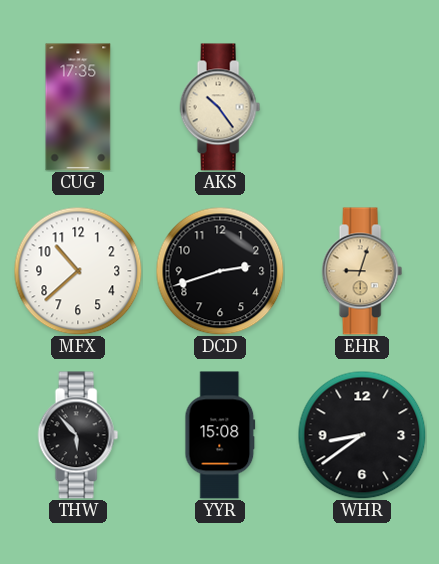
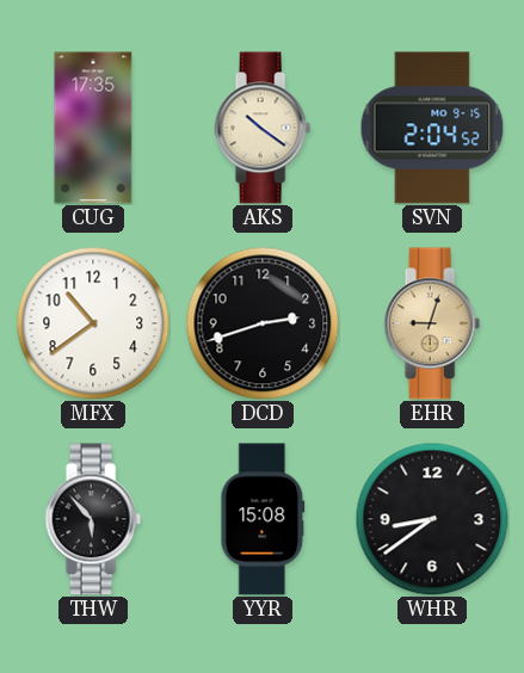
AKS: 10:24 -> 10:21
SVN: none -> 2:04
MFX: 10:38 -> 10:39
